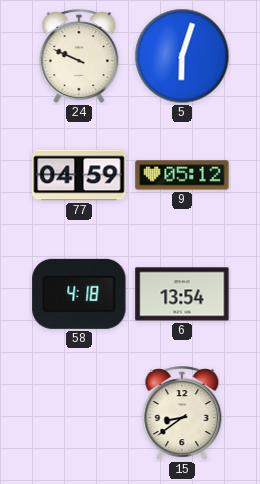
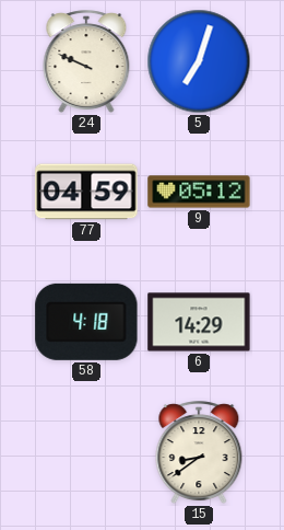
5: 6:03 -> 7:03
6: 13:54 -> 14:29
